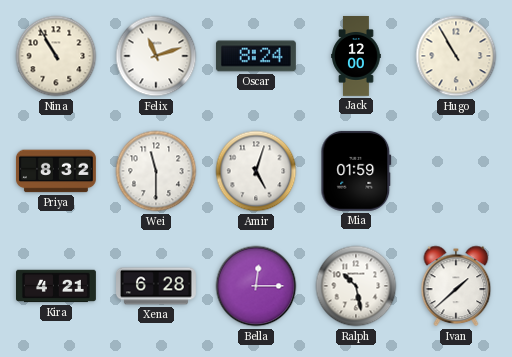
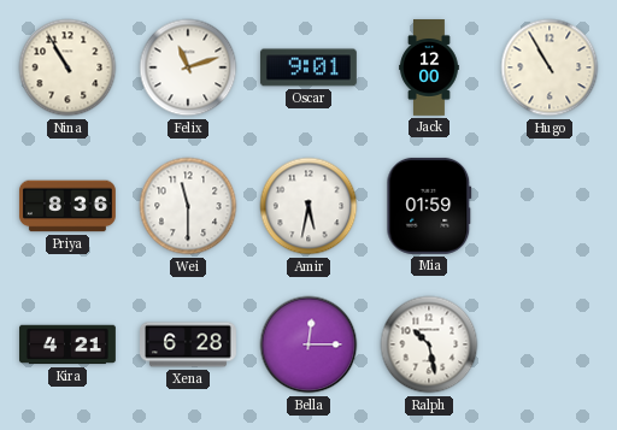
Oscar: 8:24 -> 9:01
Priya: 8:32 -> 8:36
Amir: 5:03 -> 5:32
Ivan: 1:38 -> none
